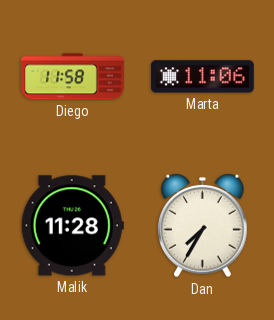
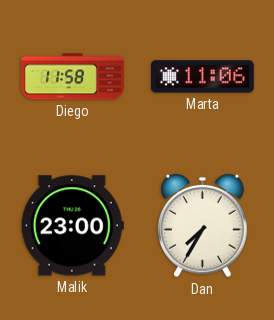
Malik: 11:28 -> 23:00
